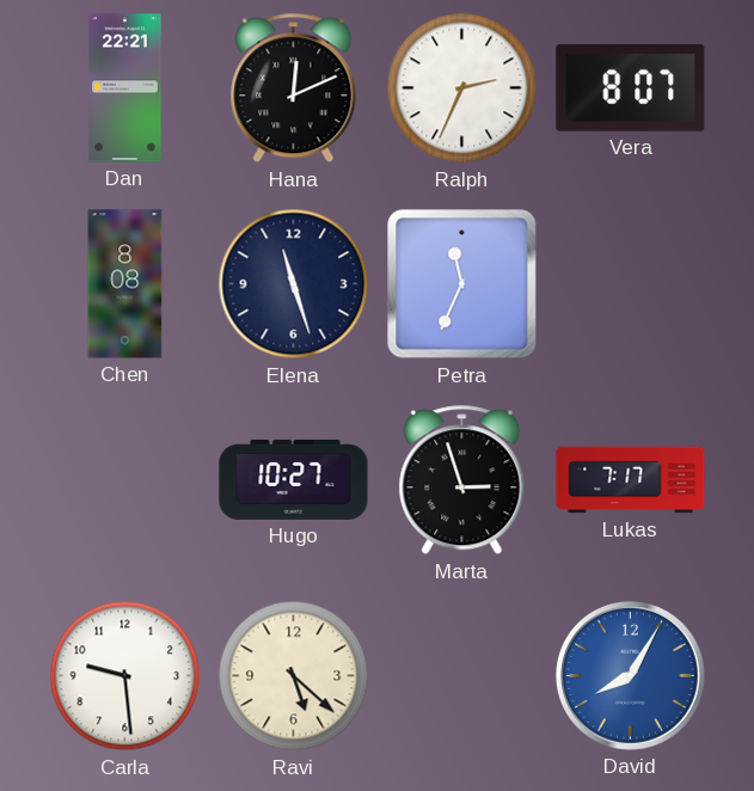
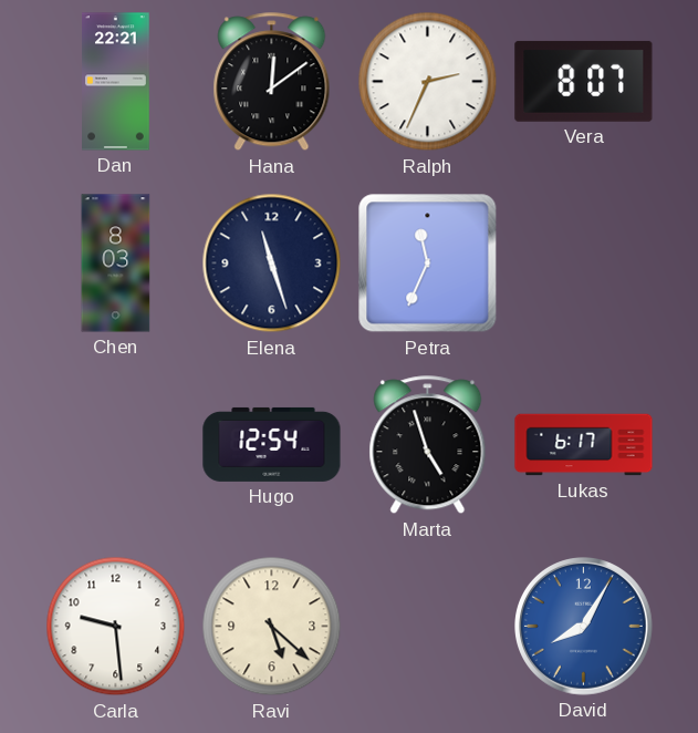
Hana: 12:11 -> 12:09
Chen: 8:08 -> 8:03
Hugo: 10:27 -> 12:54
Marta: 2:57 -> 4:57
Lukas: 7:17 -> 6:17
